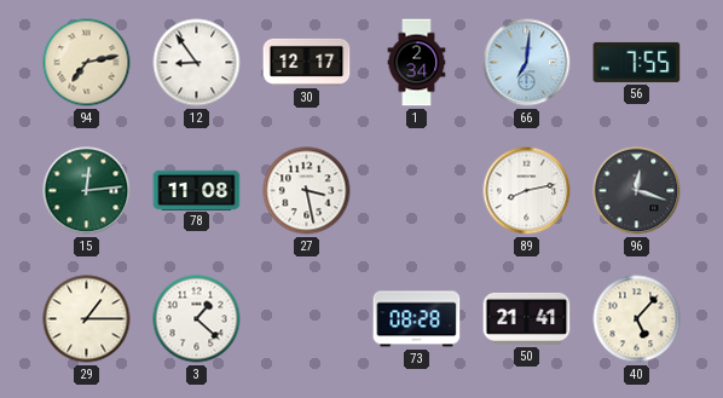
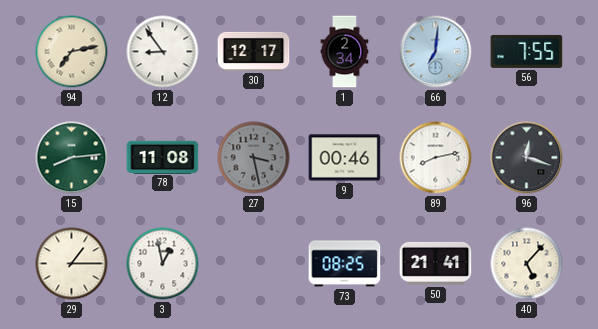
15: 12:14 -> 8:14
27 dial: white -> grey
9: none -> 00:46
3: 1:22 -> 12:58
73: 08:28 -> 08:25
